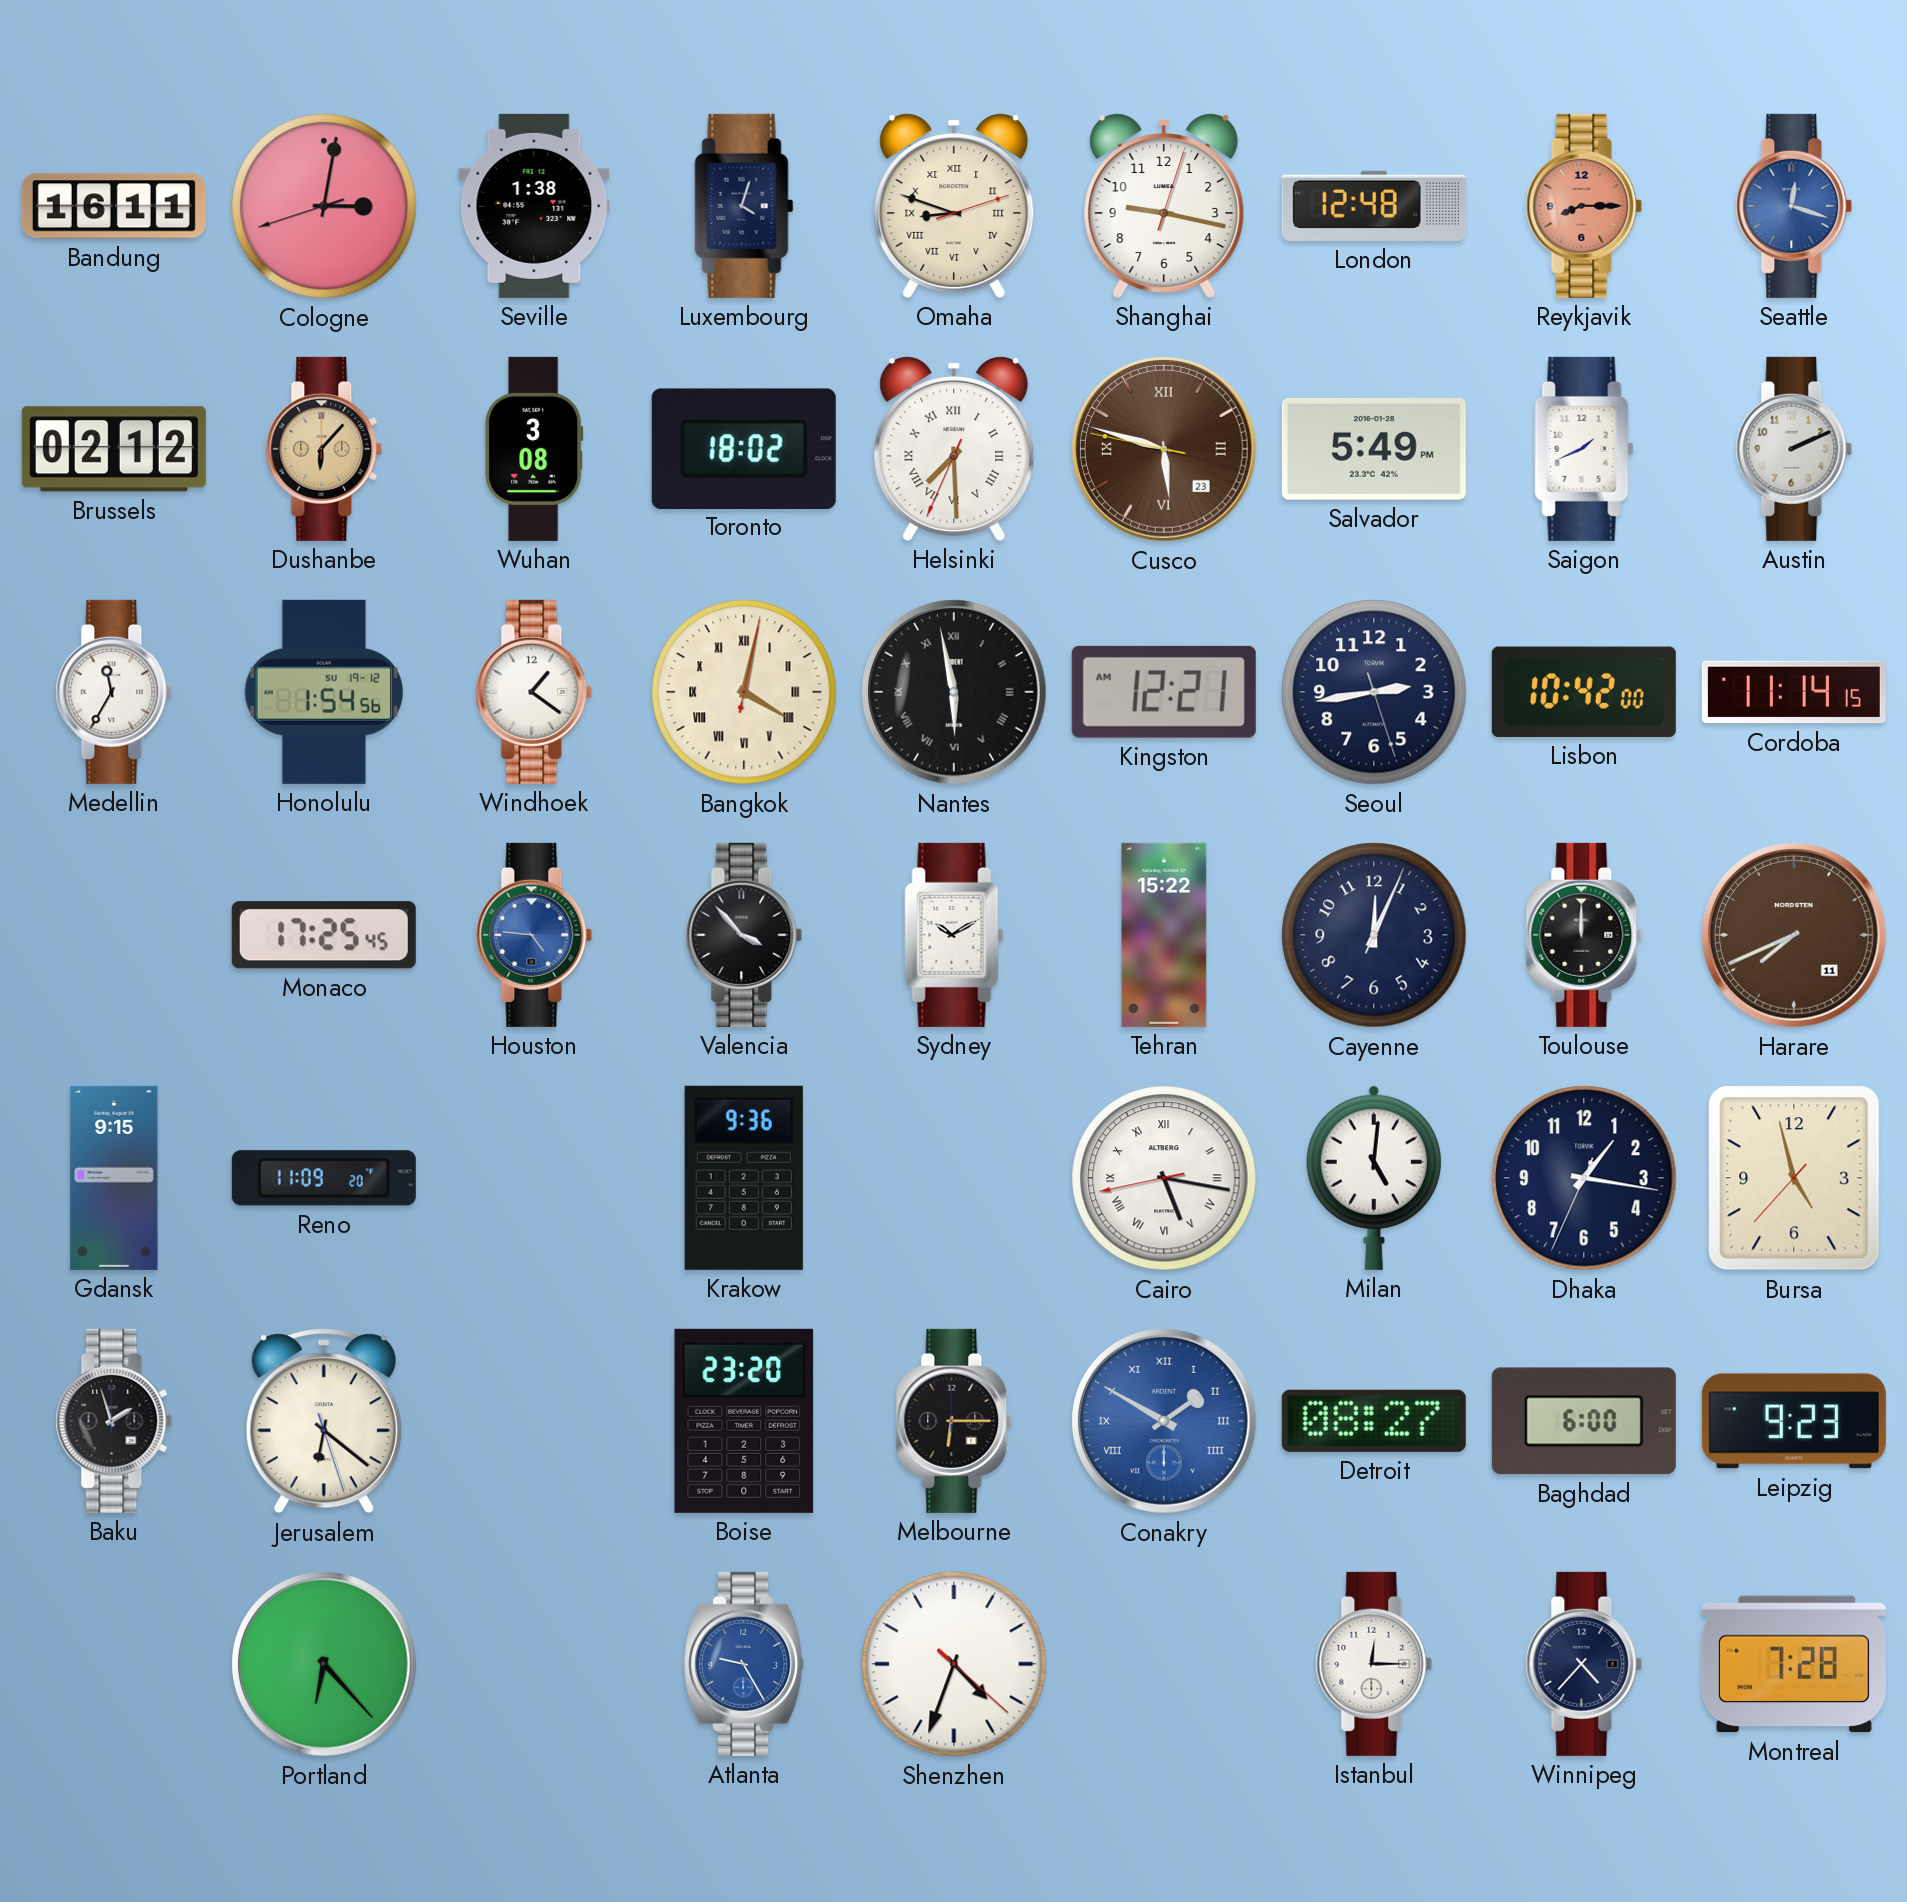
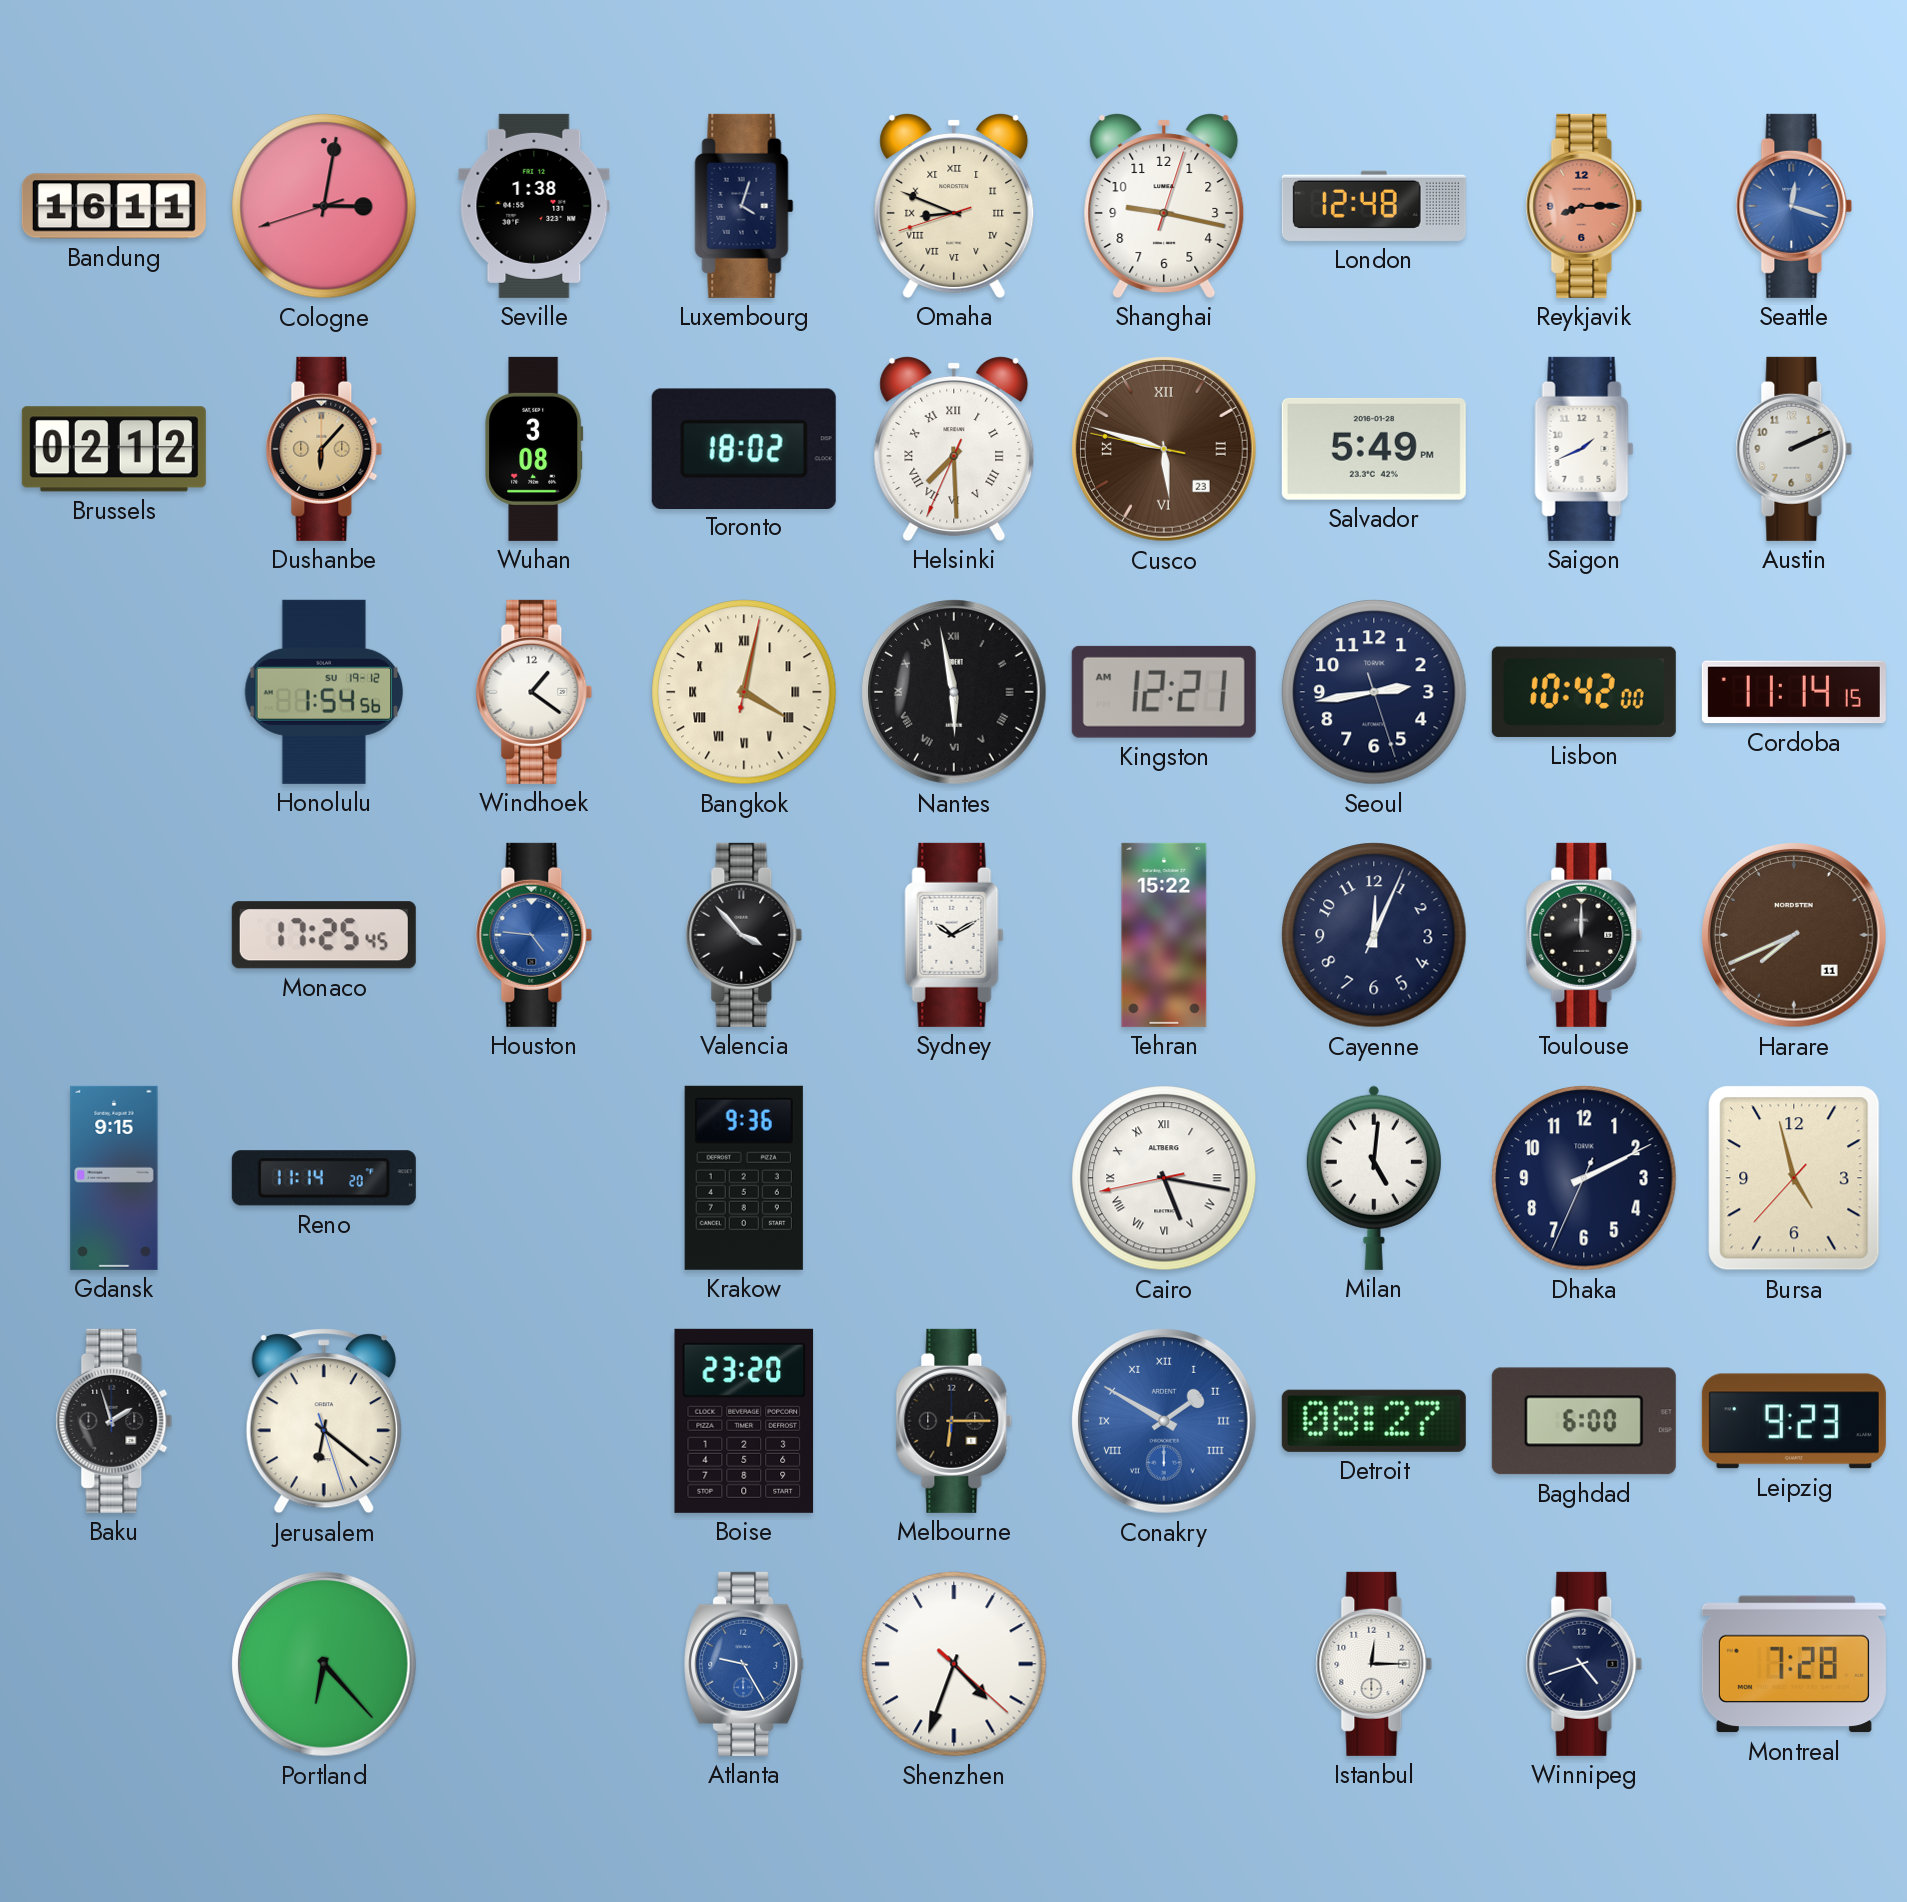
Omaha: 8:48:12 -> 8:48:42
Medellin: 11:35 -> none
Reno: 11:09 -> 11:14
Dhaka: 1:16 -> 2:10
Winnipeg: 4:37 -> 4:42
